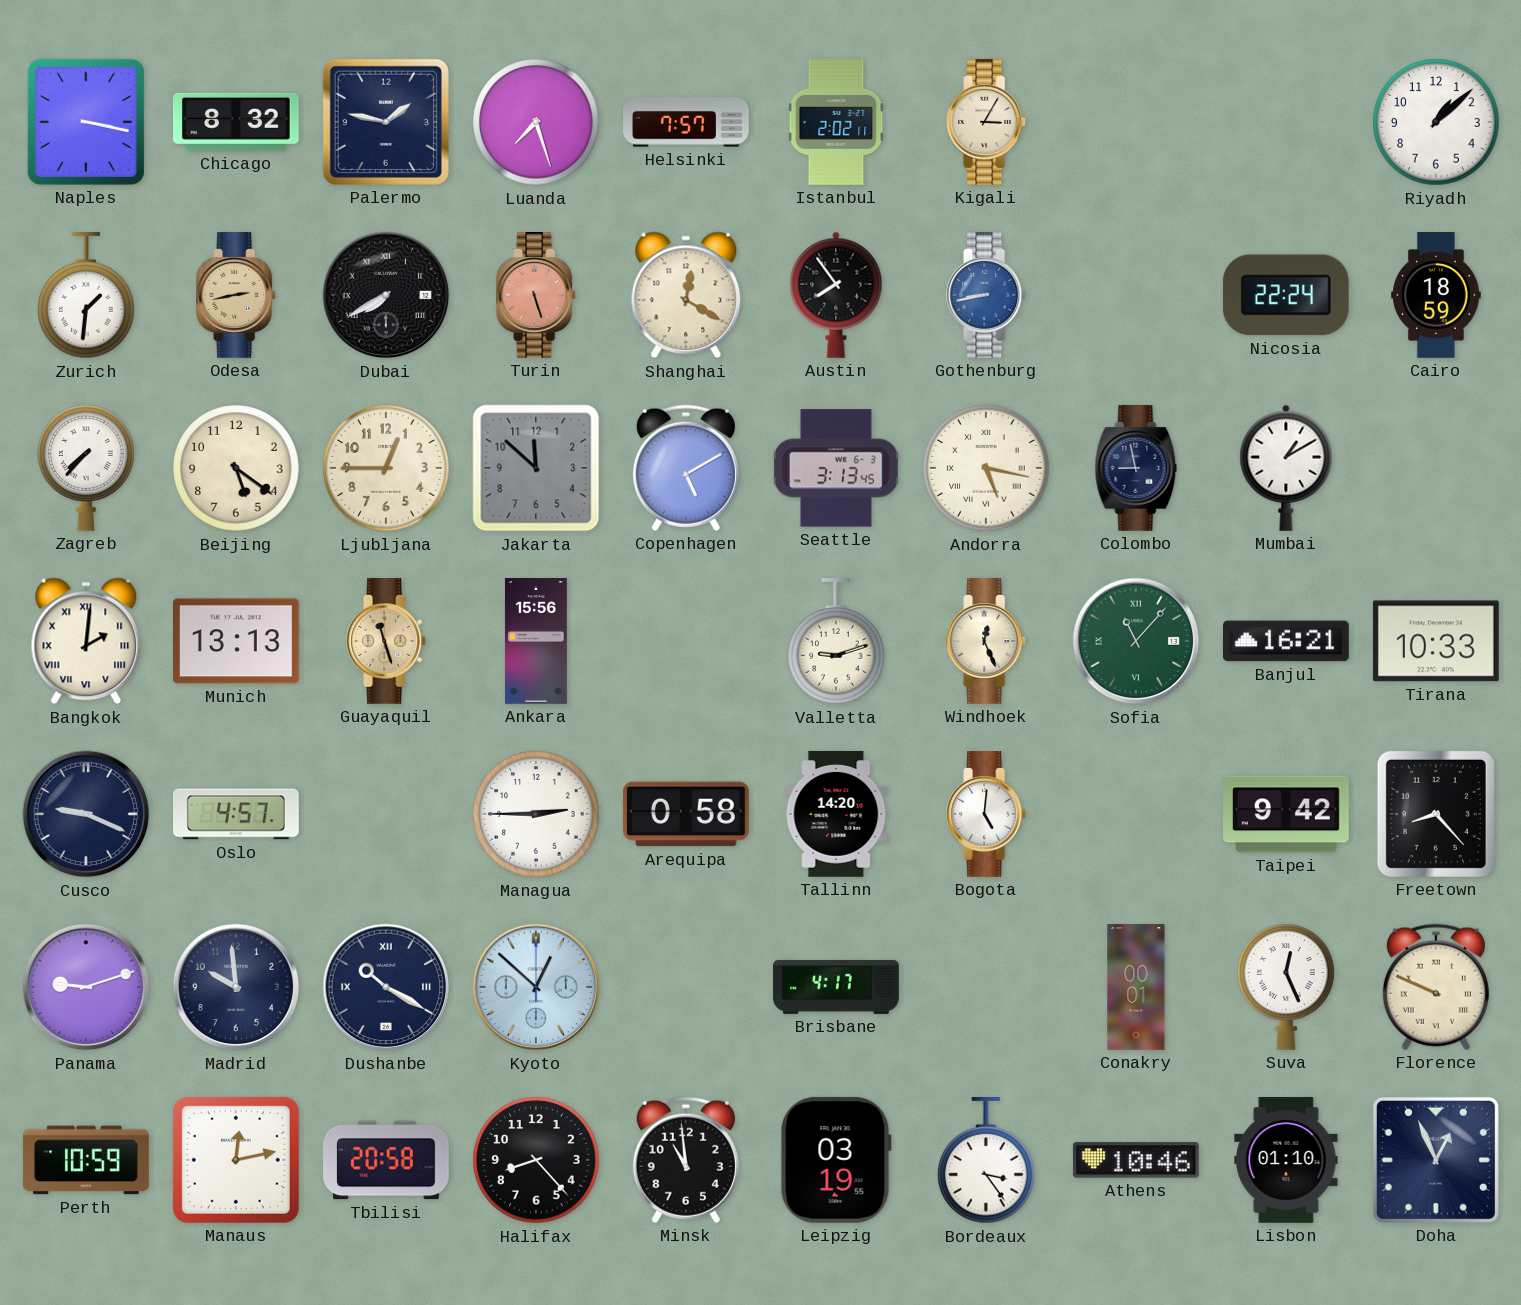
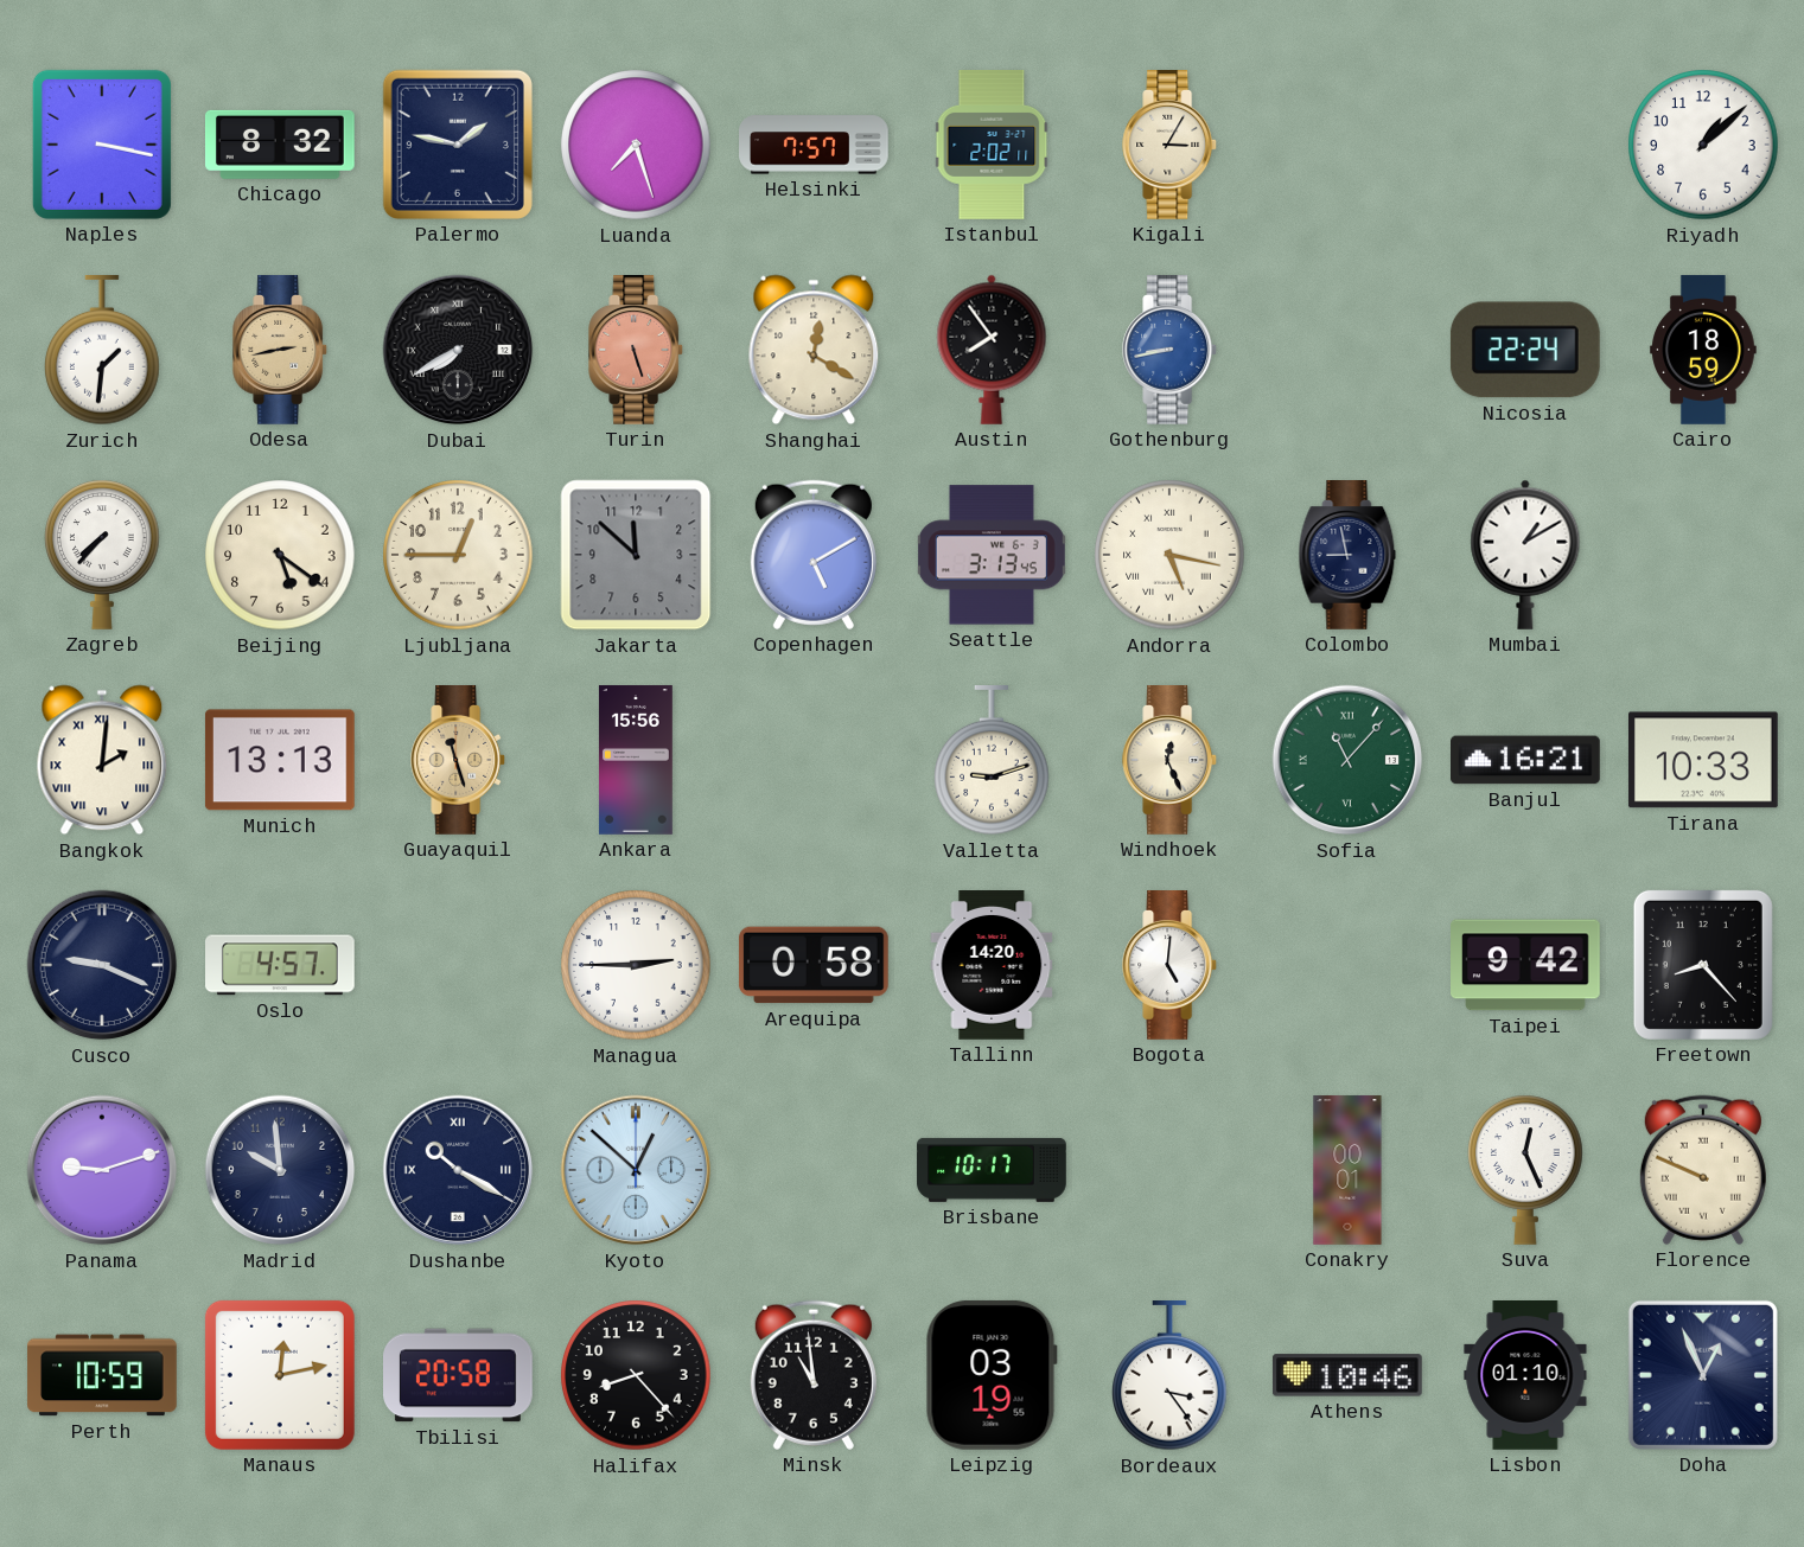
Brisbane: 4:17 -> 10:17
